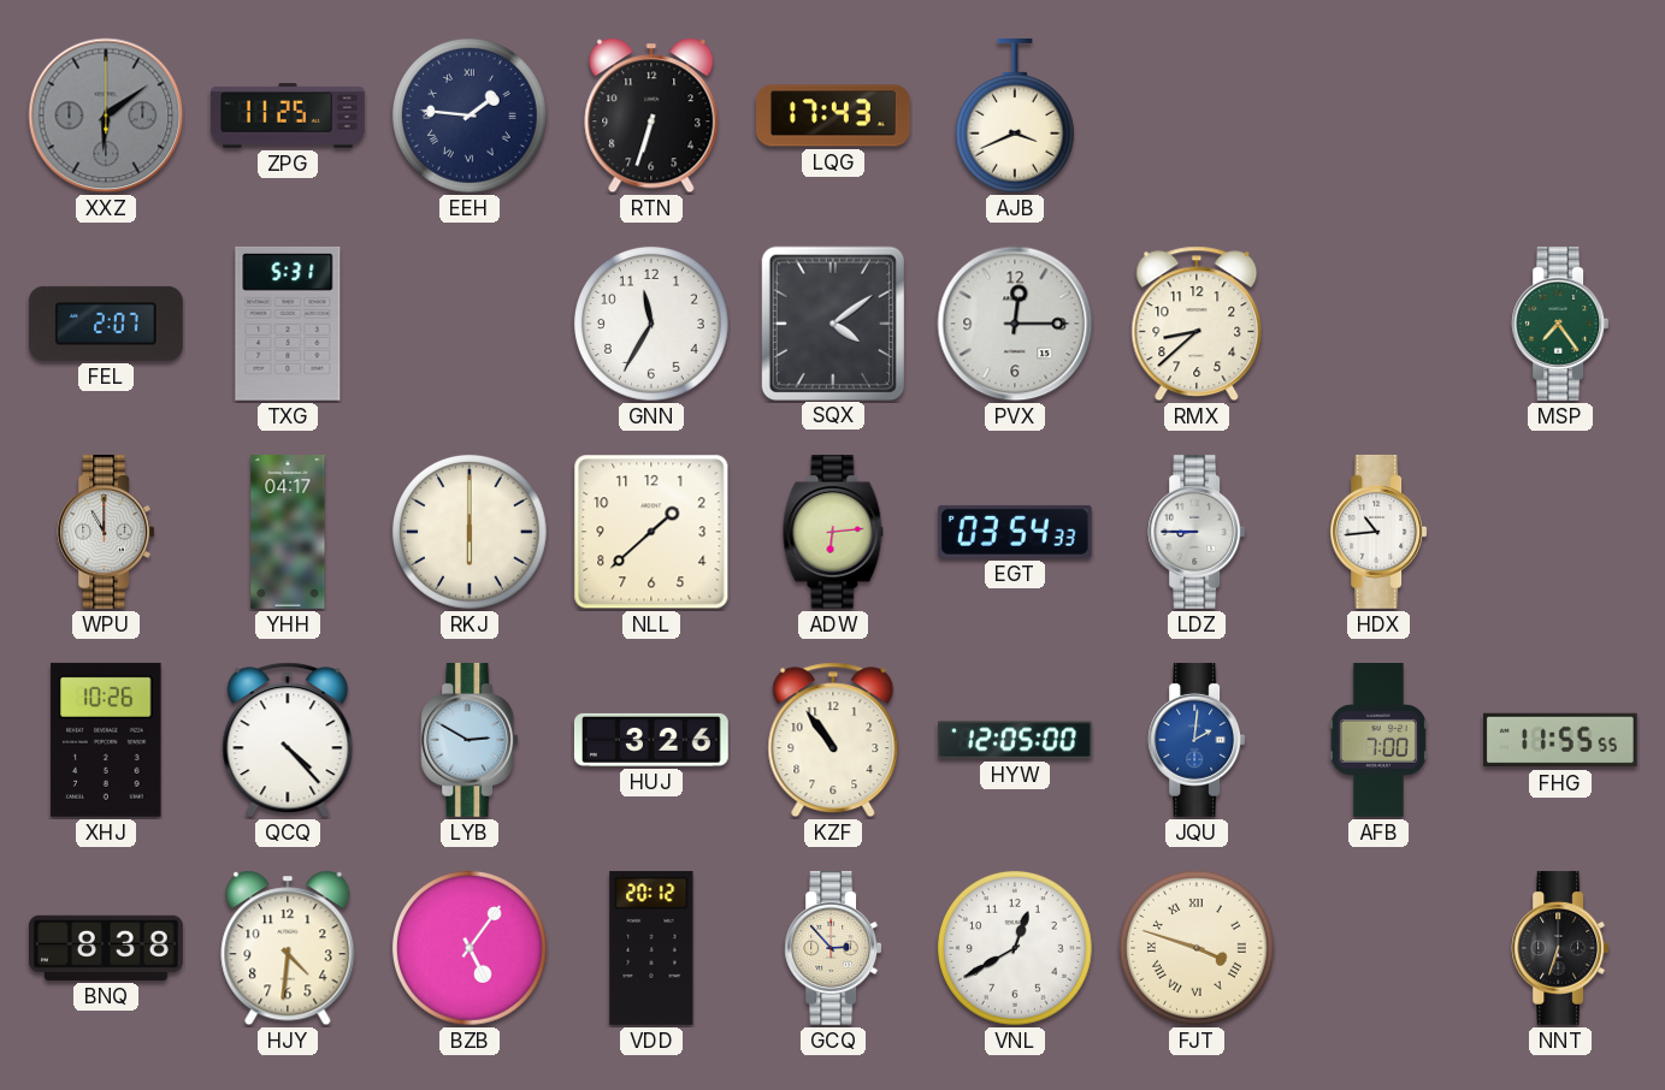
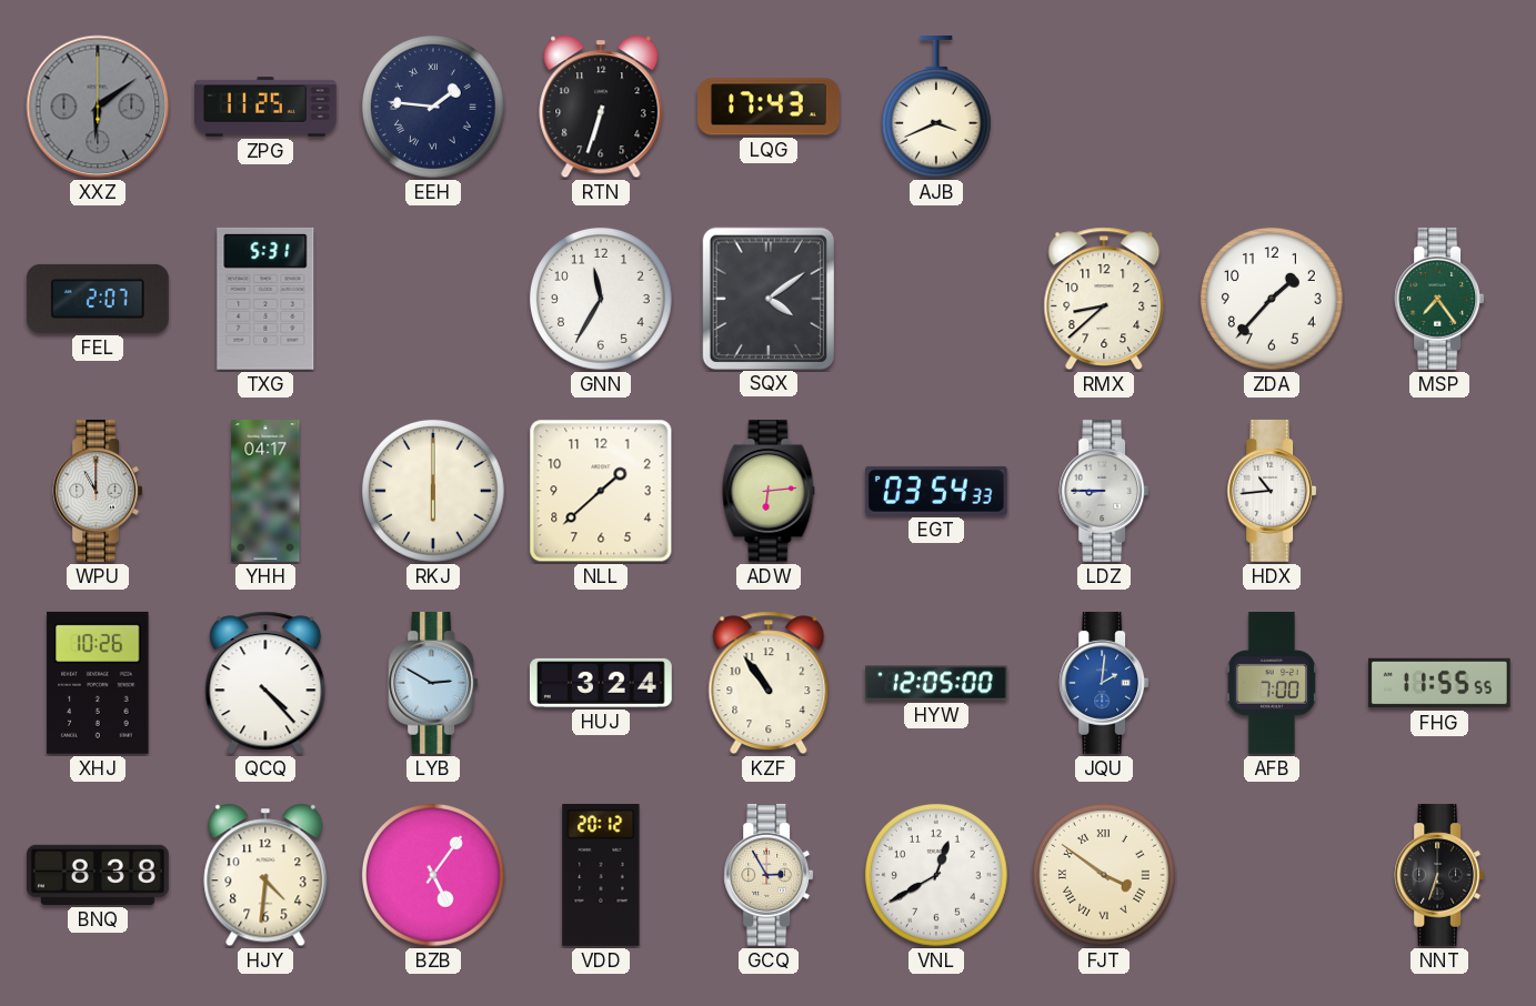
PVX: 12:15 -> none
ZDA: none -> 1:37
HUJ: 3:26 -> 3:24
GCQ: 2:53 -> 2:55
FJT: 3:48 -> 3:51
